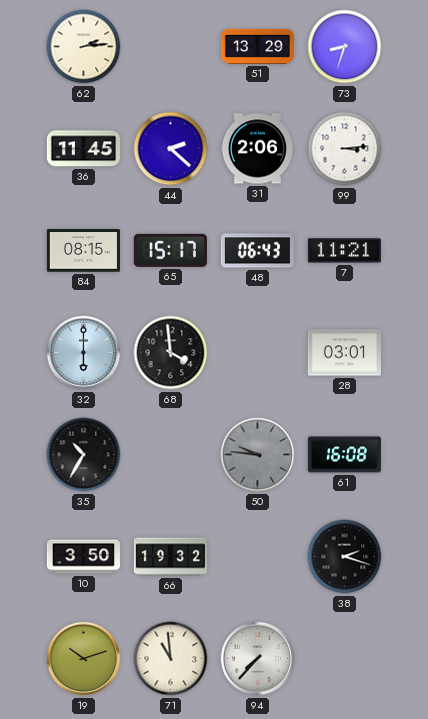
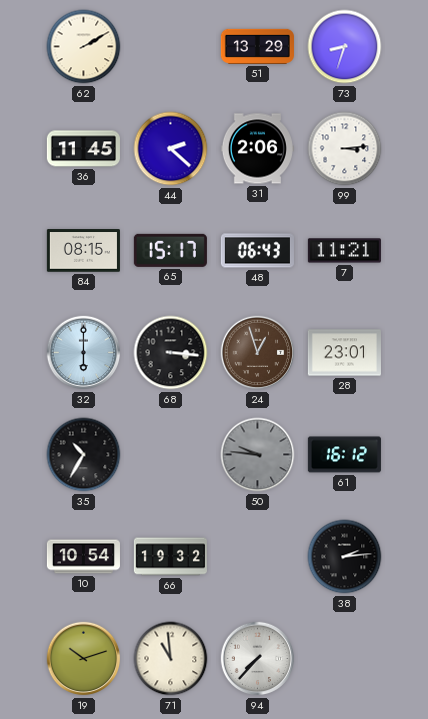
62: 2:14 -> 2:10
68: 3:59 -> 3:16
24: none -> 12:57
28: 03:01 -> 23:01
61: 16:08 -> 16:12
10: 3:50 -> 10:54
38: 2:18 -> 2:14
